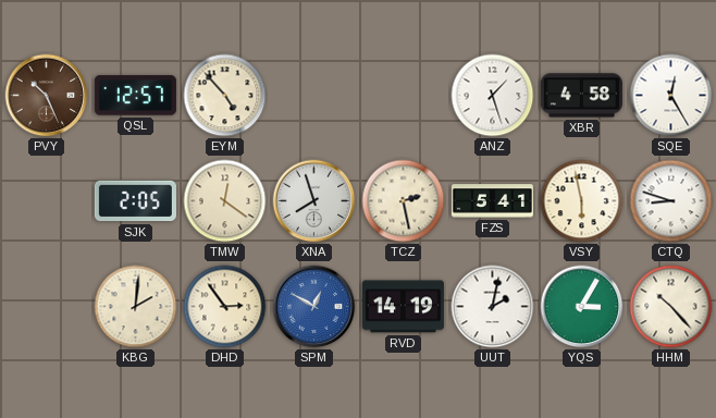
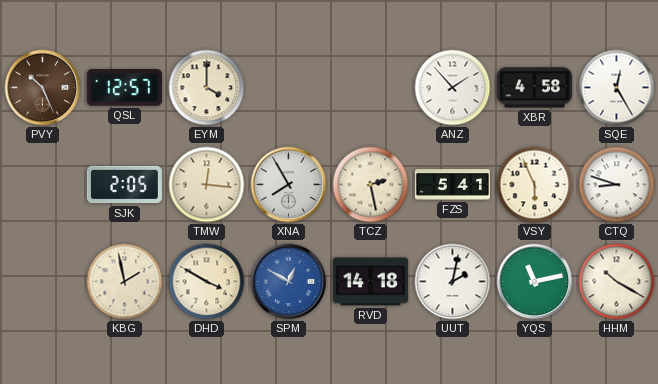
EYM: 4:53 -> 4:00
ANZ: 1:27 -> 1:53
TMW: 12:21 -> 12:16
XNA: 7:57 -> 7:55
VSY: 5:58 -> 5:56
KBG: 2:01 -> 1:58
DHD: 2:54 -> 3:50
RVD: 14:19 -> 14:18
YQS: 3:05 -> 11:13
HHM: 10:23 -> 10:20
